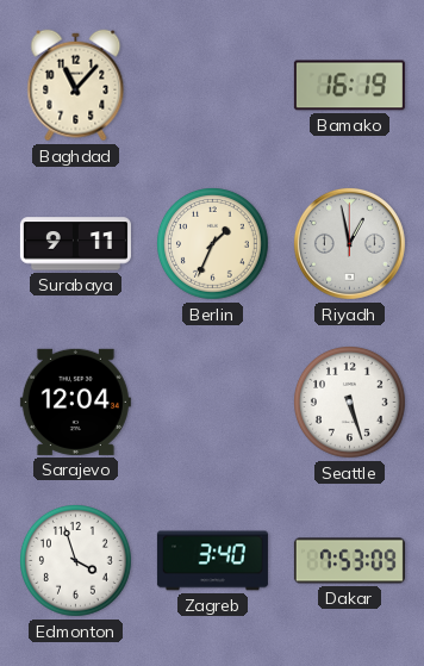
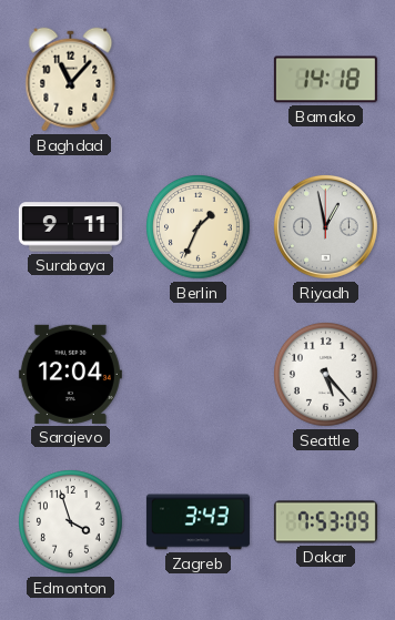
Bamako: 16:19 -> 14:18
Seattle: 5:27 -> 5:23
Zagreb: 3:40 -> 3:43
